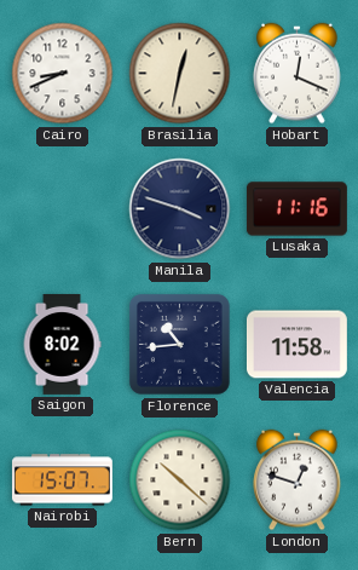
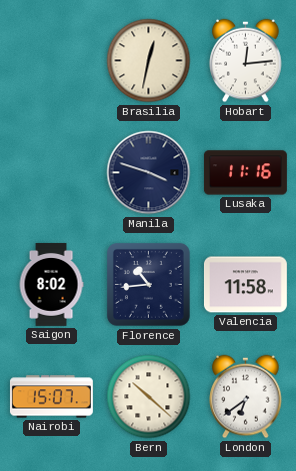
Cairo: 8:41 -> none
Hobart: 12:19 -> 12:14
London: 12:48 -> 6:39
